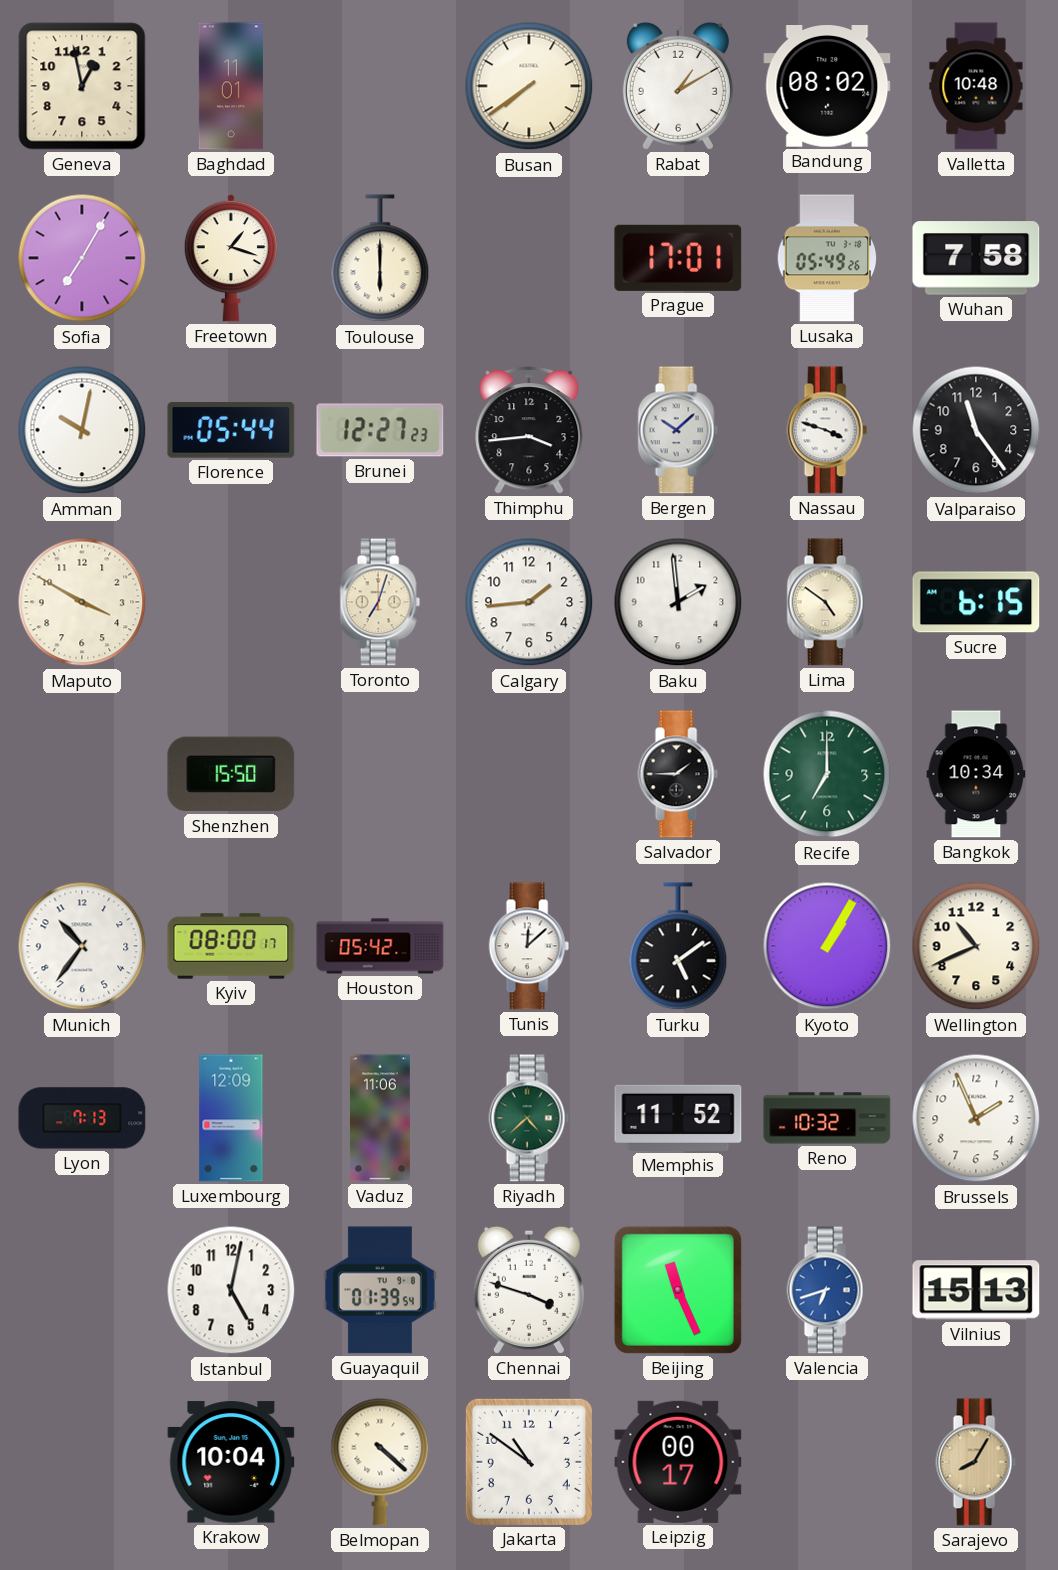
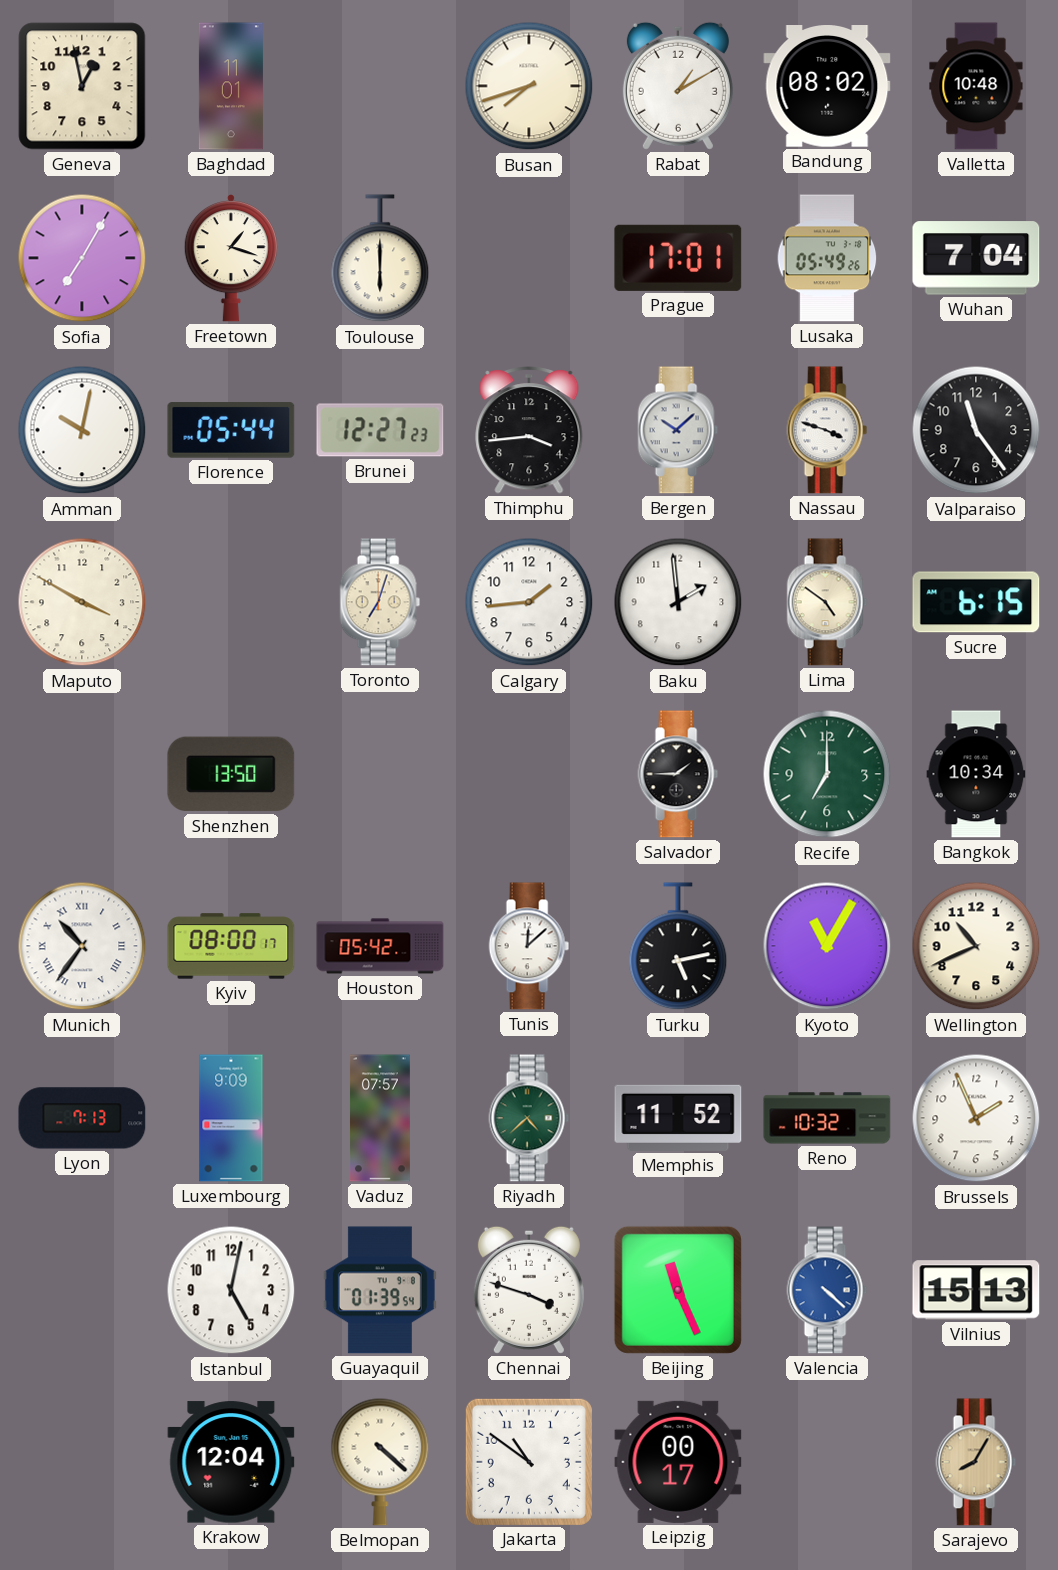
Busan: 7:39 -> 7:42
Wuhan: 7:58 -> 7:04
Shenzhen: 15:50 -> 13:50
Munich numerals: Arabic -> Roman
Turku: 5:09 -> 5:13
Kyoto: 1:05 -> 11:05
Luxembourg: 12:09 -> 9:09
Vaduz: 11:06 -> 07:57
Valencia: 6:42 -> 4:22
Krakow: 10:04 -> 12:04
